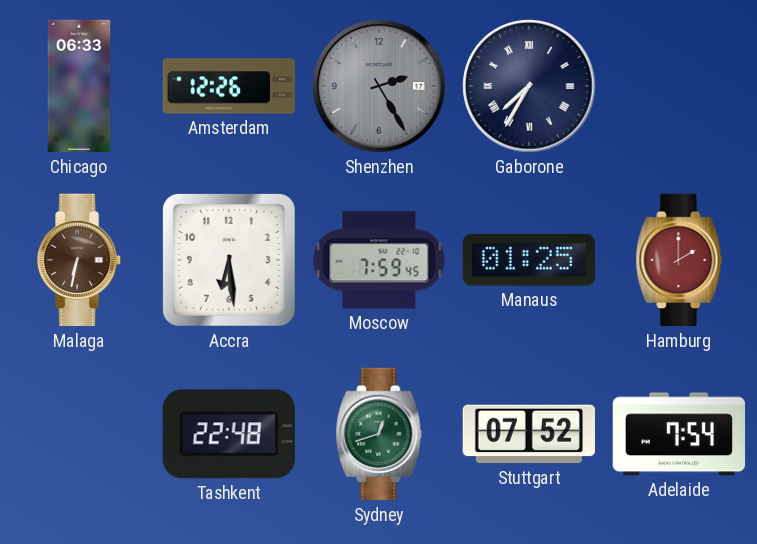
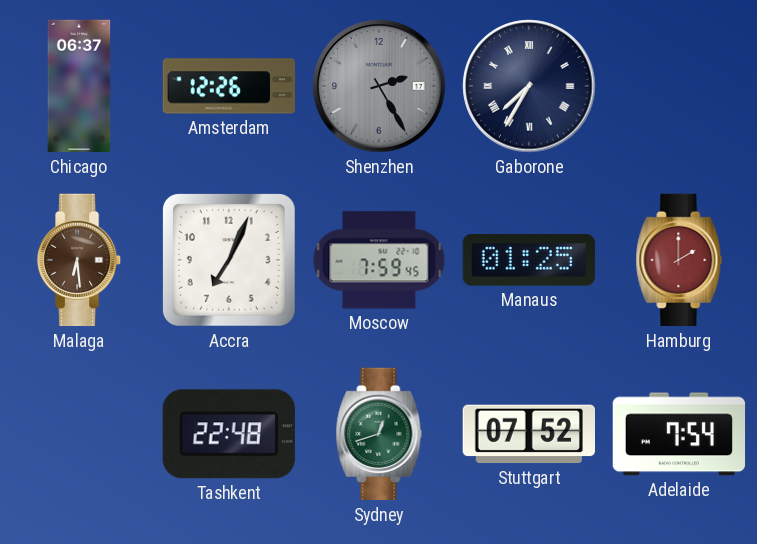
Chicago: 06:33 -> 06:37
Malaga: 6:32 -> 6:29
Accra: 6:29 -> 7:04
